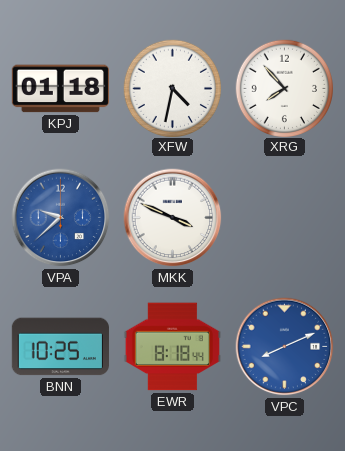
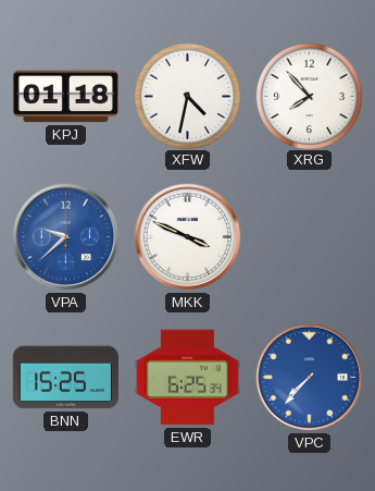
BNN: 10:25 -> 15:25
EWR: 8:18 -> 6:25
VPC: 8:11 -> 7:37
